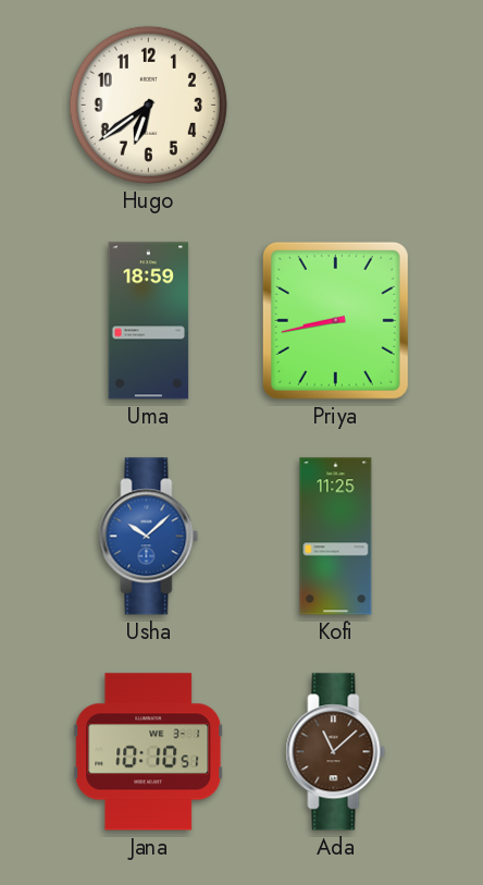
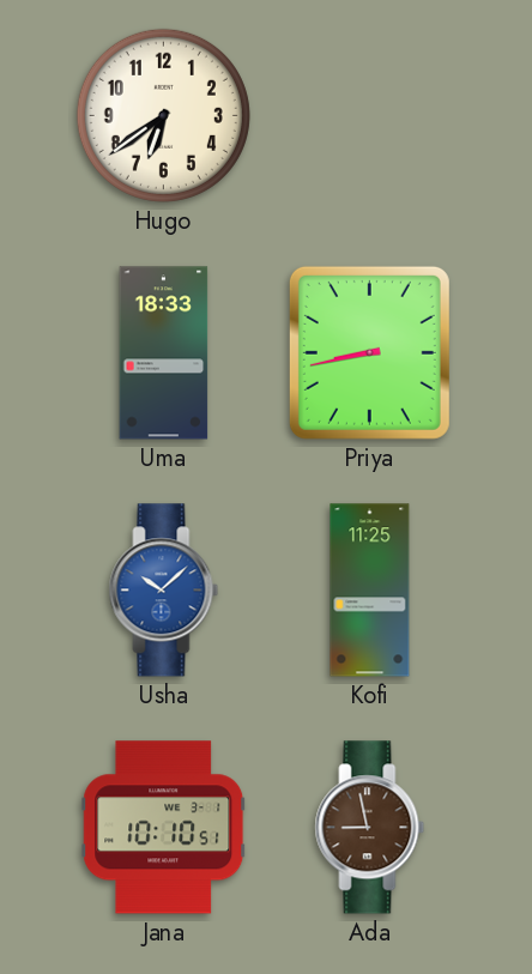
Uma: 18:59 -> 18:33
Ada: 11:08 -> 8:58
